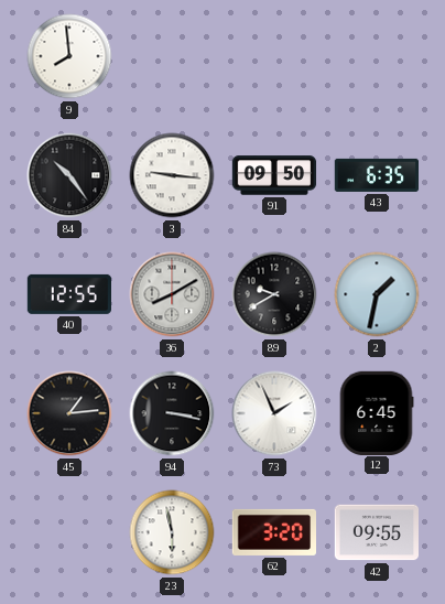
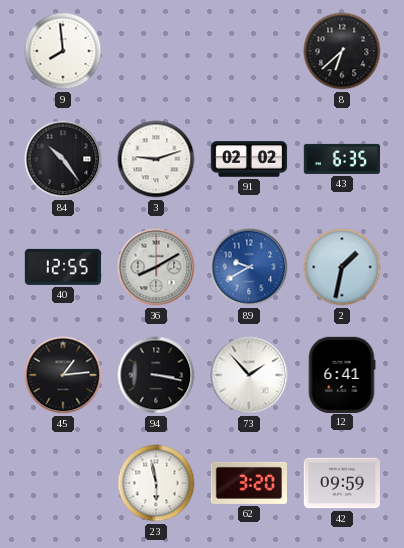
8: none -> 6:38
3: 9:16 -> 9:12
91: 09:50 -> 02:02
89 dial: black -> blue
73: 1:56 -> 1:53
12: 6:45 -> 6:41
42: 09:55 -> 09:59
